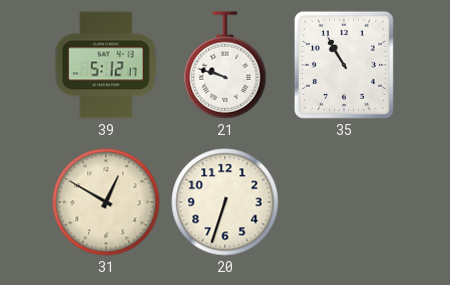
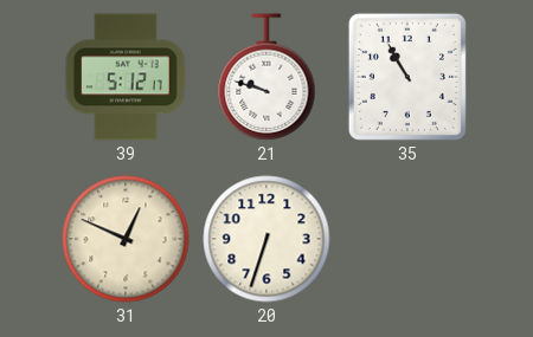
31: 12:50 -> 12:49
